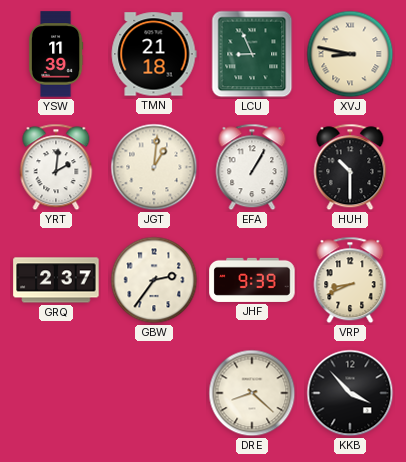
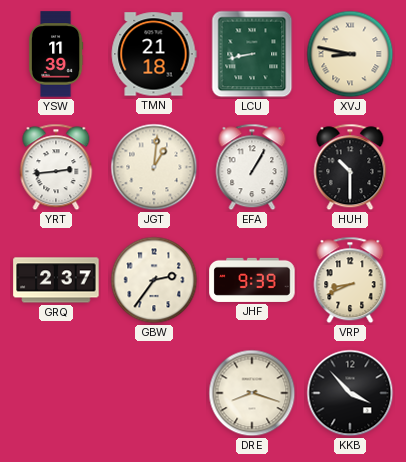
LCU: 8:56 -> 8:43
YRT: 2:01 -> 2:44
DRE: 8:22 -> 8:18
